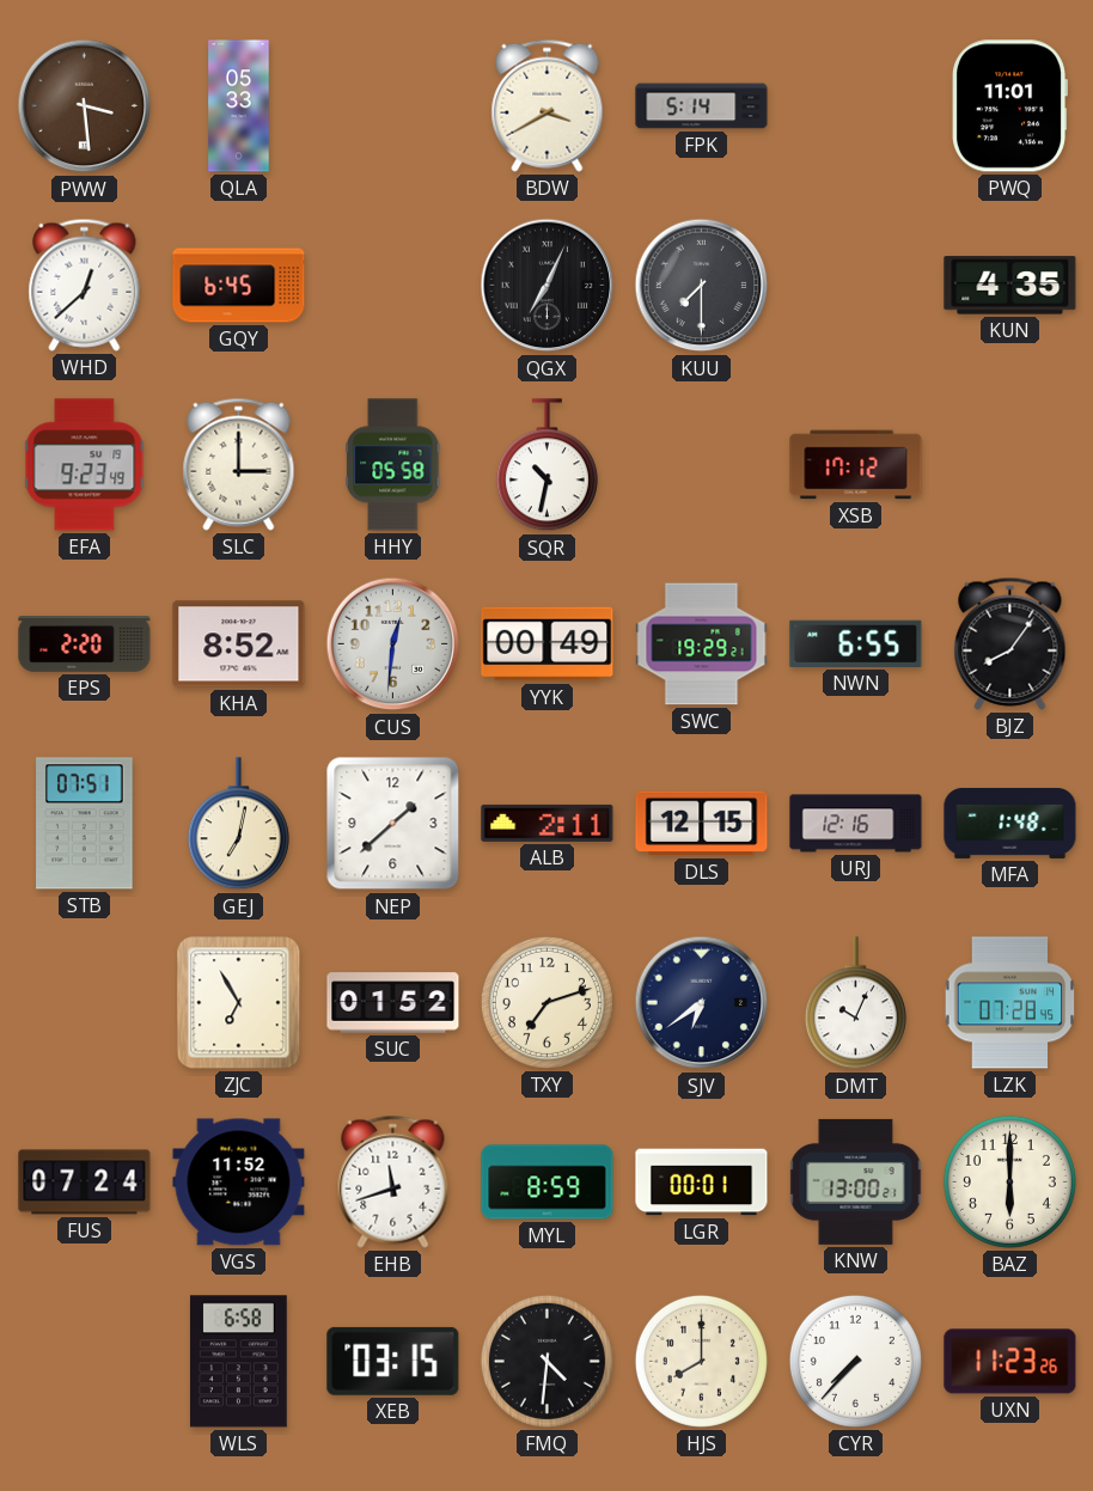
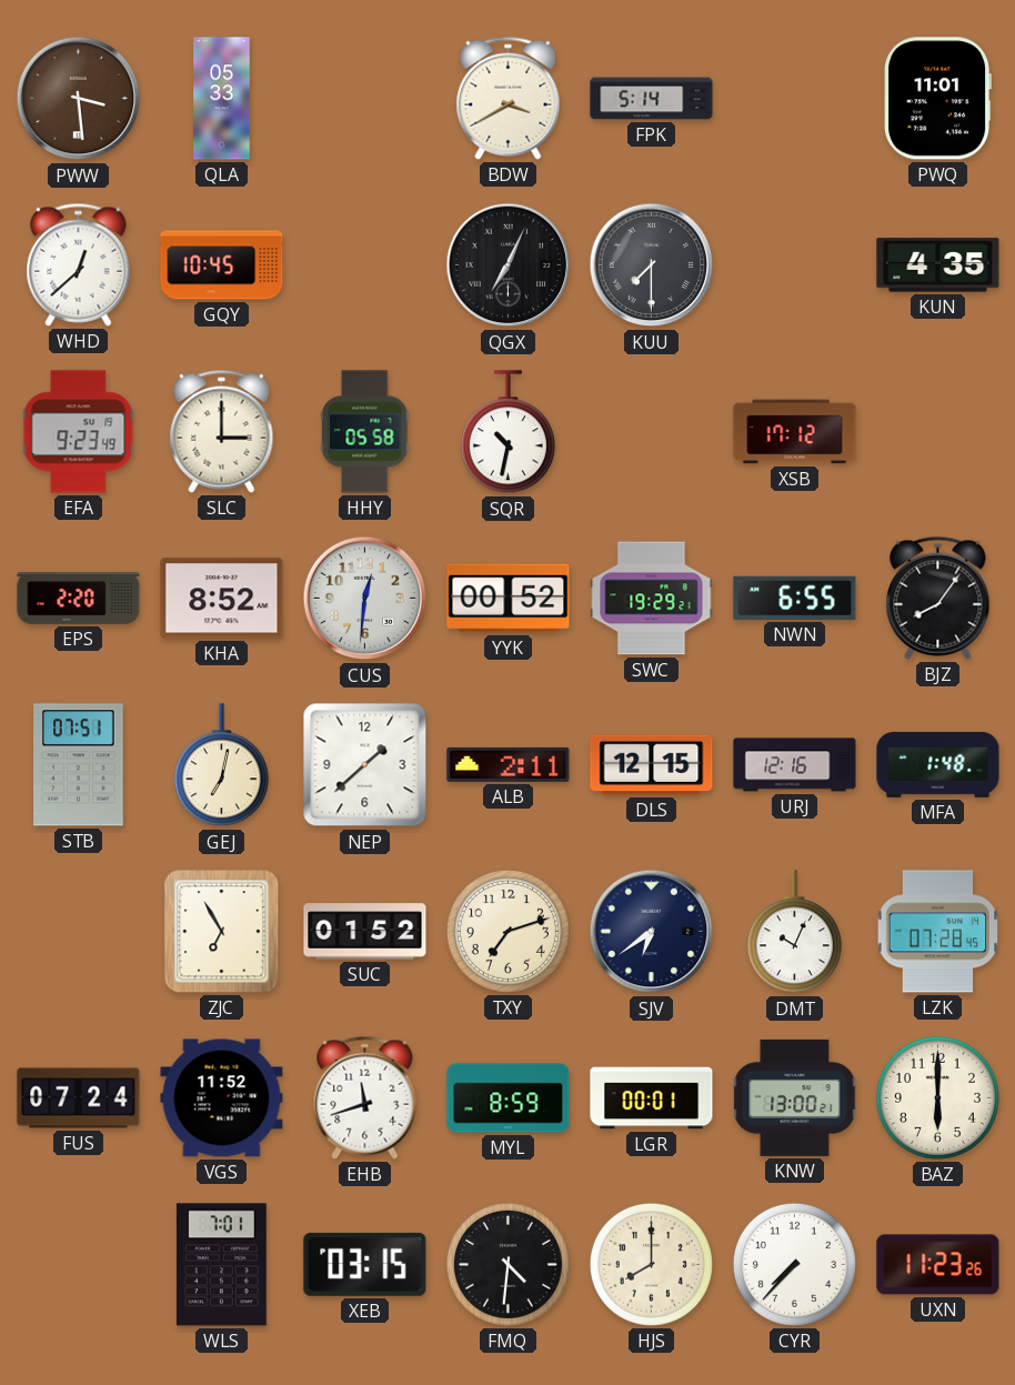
GQY: 6:45 -> 10:45
YYK: 00:49 -> 00:52
WLS: 6:58 -> 7:01
